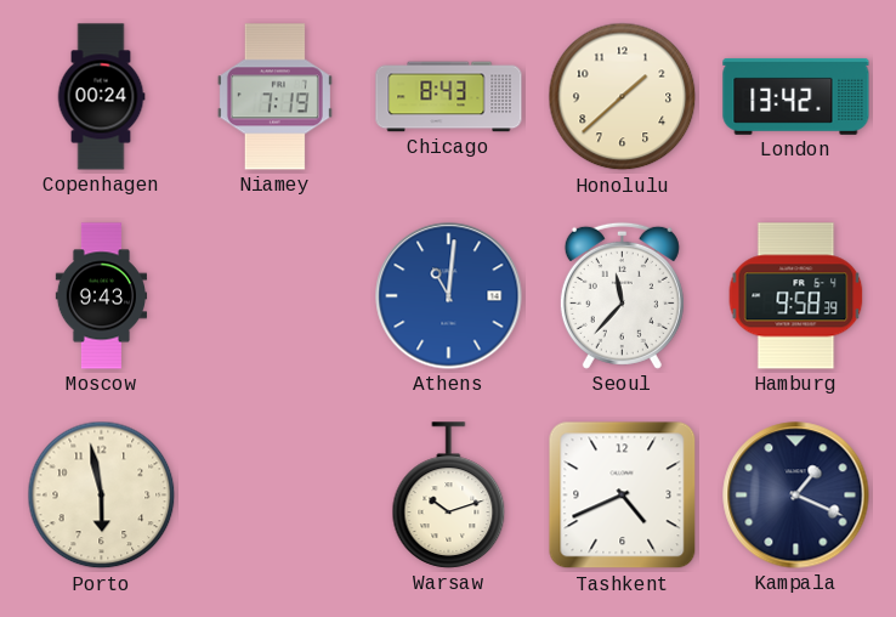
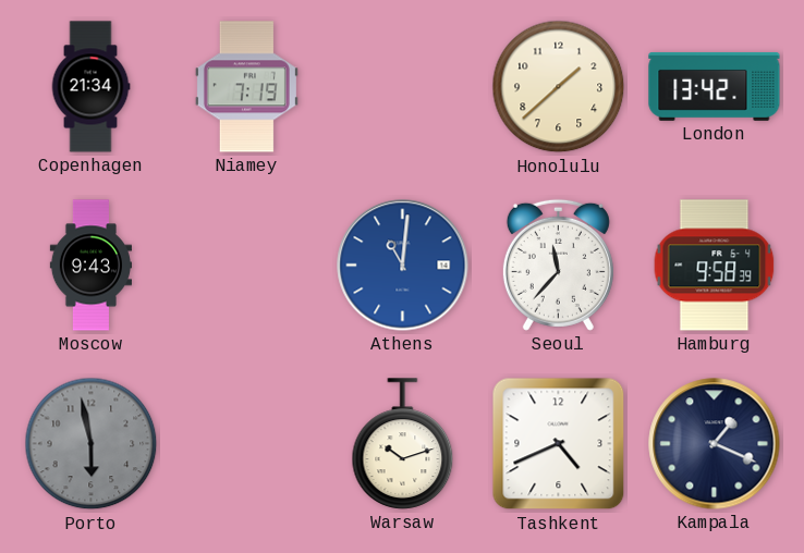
Copenhagen: 00:24 -> 21:34
Chicago: 8:43 -> none
Porto dial: cream -> grey
